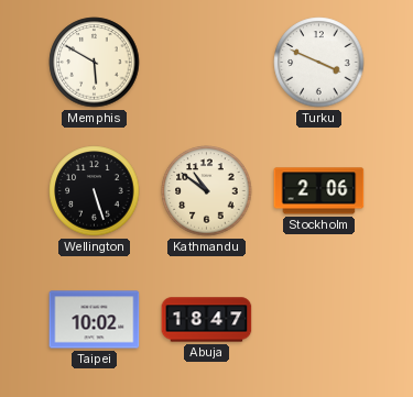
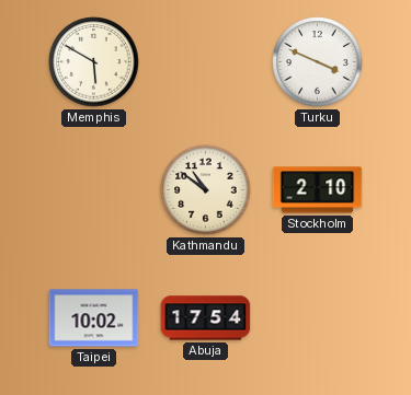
Wellington: 5:27 -> none
Stockholm: 2:06 -> 2:10
Abuja: 18:47 -> 17:54
